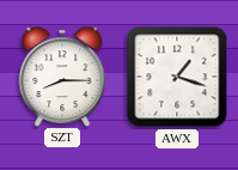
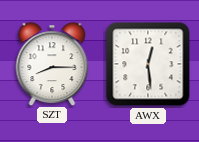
AWX: 1:18 -> 12:29
